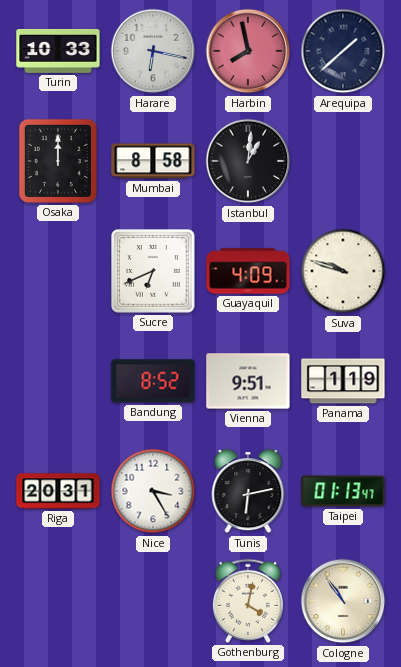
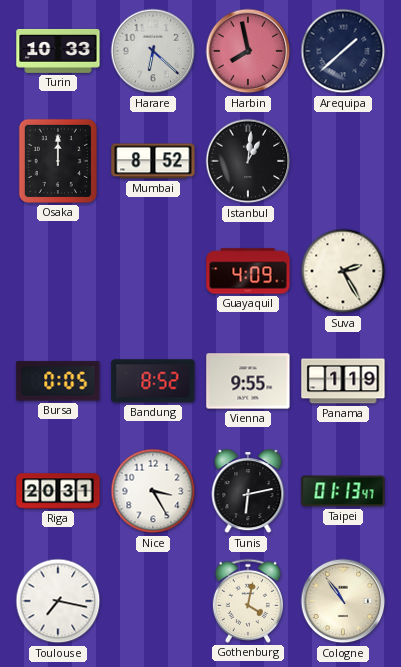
Harare: 6:17 -> 6:22
Mumbai: 8:58 -> 8:52
Sucre: 6:41 -> none
Suva: 9:48 -> 2:25
Bursa: none -> 0:05
Vienna: 9:51 -> 9:55
Toulouse: none -> 7:17
